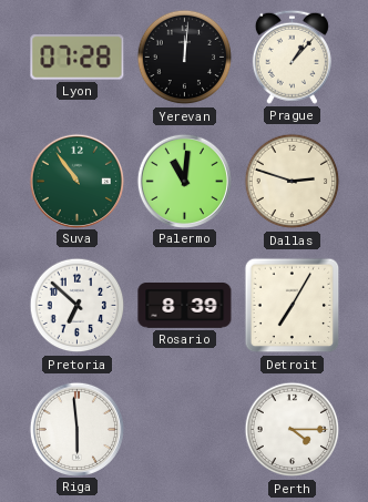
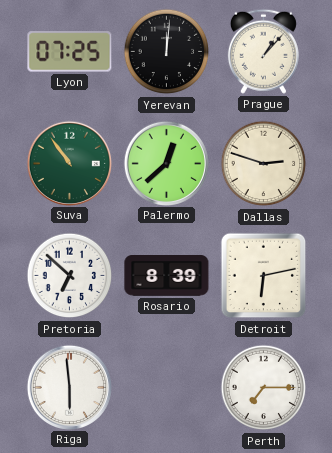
Lyon: 07:28 -> 07:25
Palermo: 11:01 -> 12:38
Detroit: 7:05 -> 6:13
Perth: 4:15 -> 7:15
